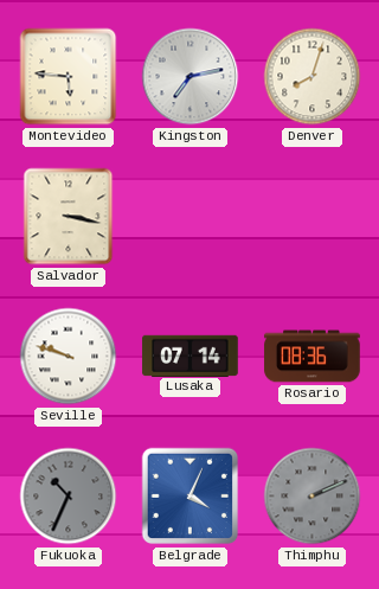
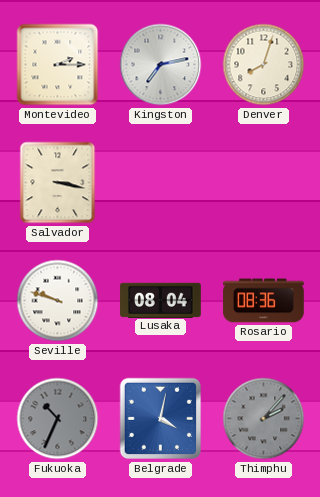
Montevideo: 5:46 -> 2:15
Lusaka: 07:14 -> 08:04
Belgrade: 4:04 -> 4:02
Thimphu: 2:11 -> 2:07
